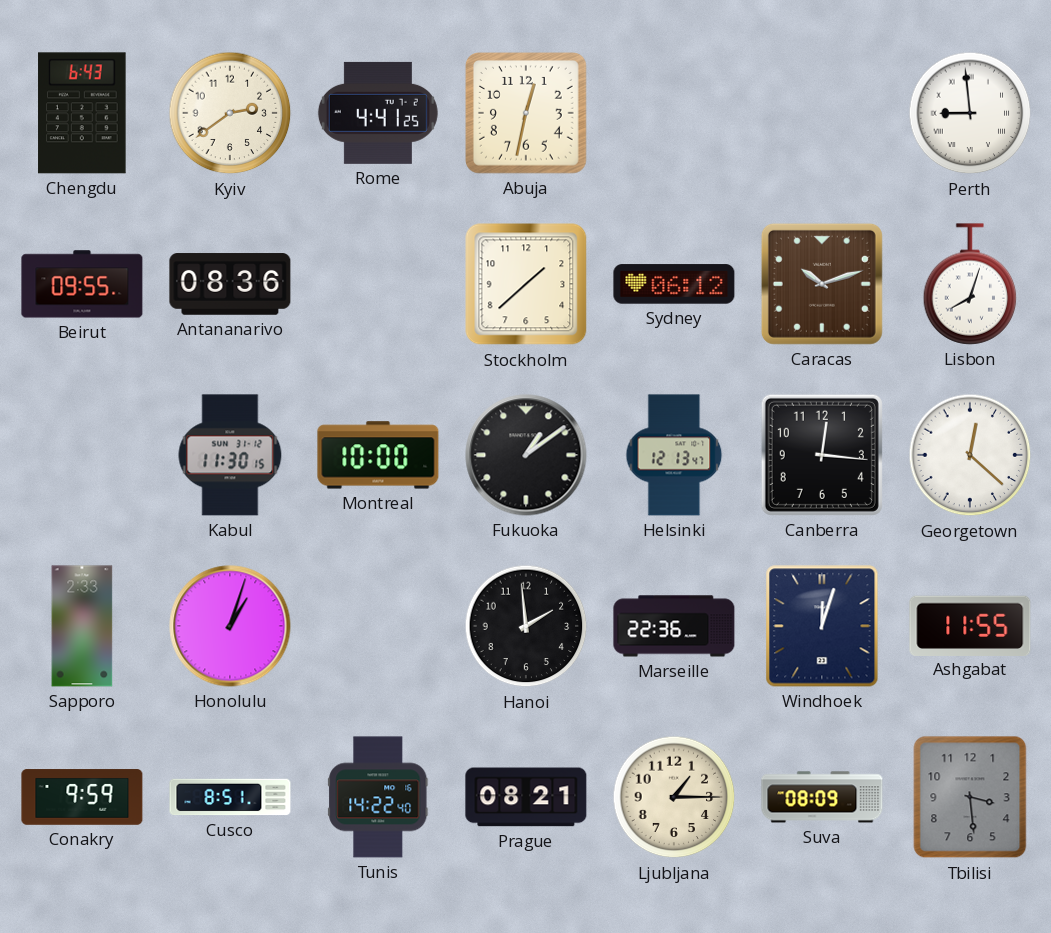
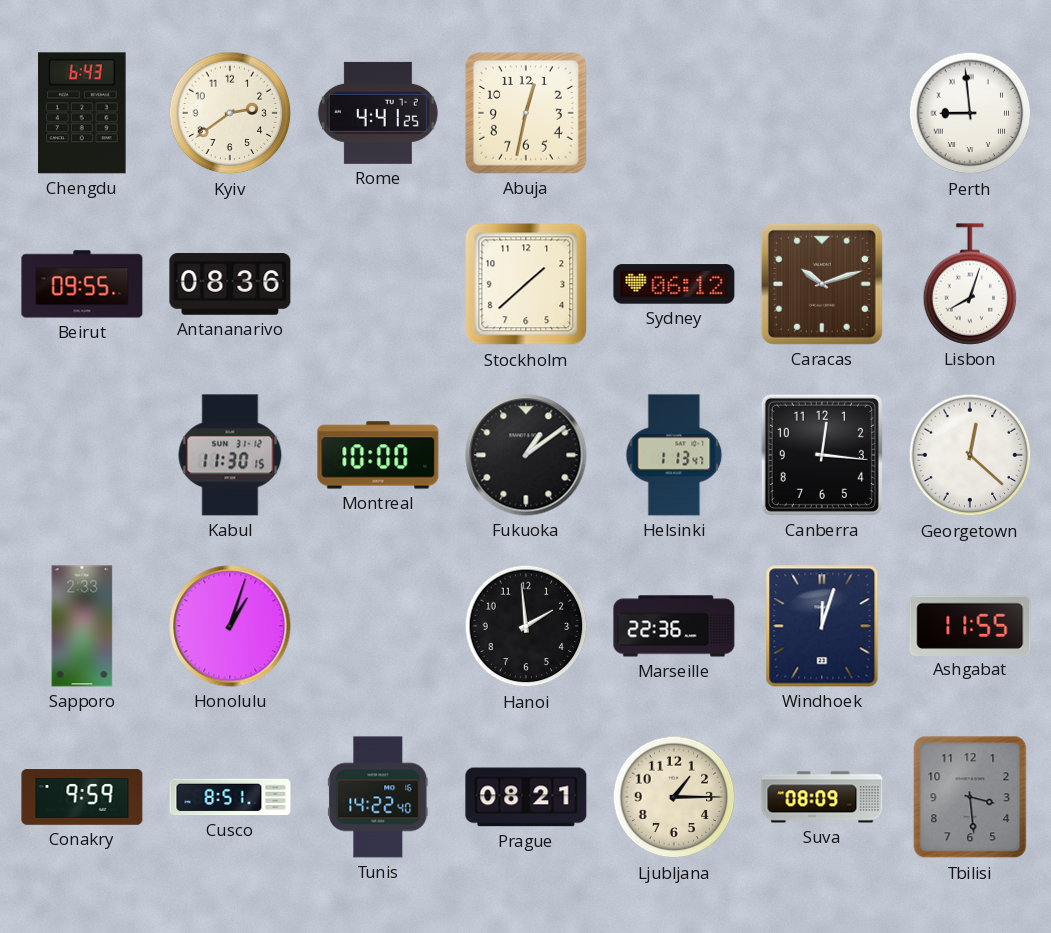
Helsinki: 12:13 -> 1:13
